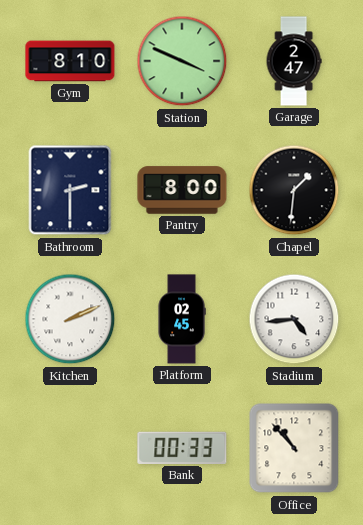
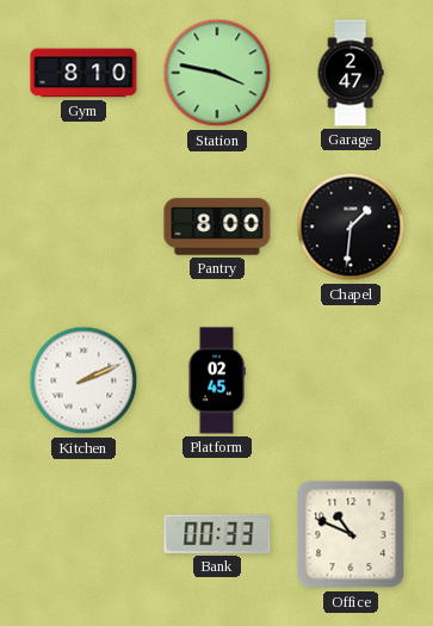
Station: 3:49 -> 3:47
Bathroom: 2:30 -> none
Stadium: 4:44 -> none
Office: 10:53 -> 10:49
